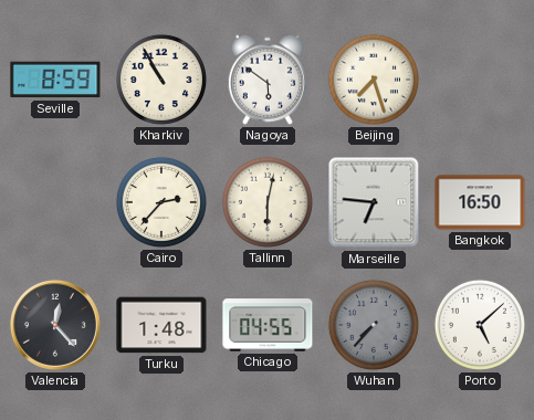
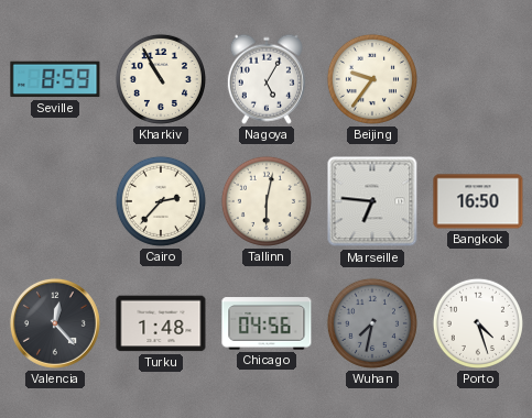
Nagoya: 5:51 -> 5:05
Beijing: 7:27 -> 9:36
Chicago: 04:55 -> 04:56
Wuhan: 7:37 -> 7:32
Porto: 5:08 -> 4:27
